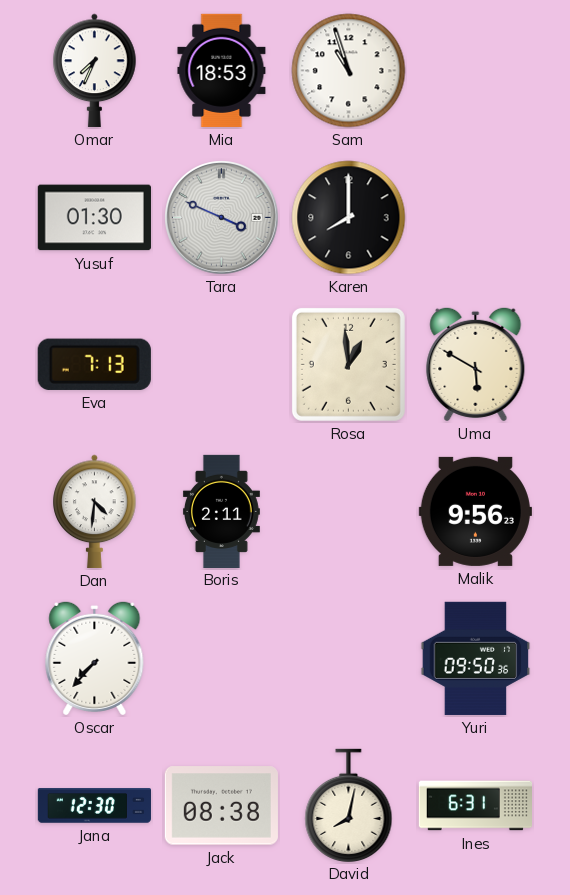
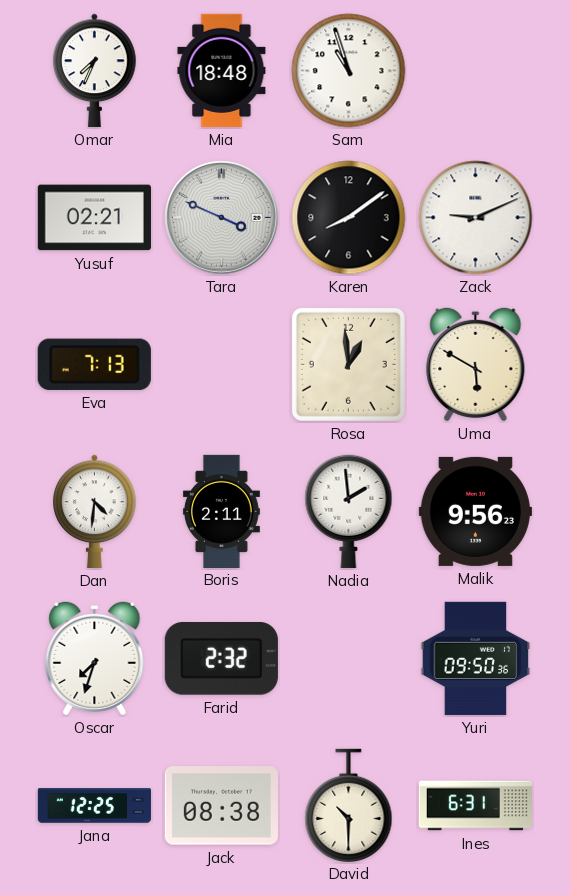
Mia: 18:53 -> 18:48
Yusuf: 01:30 -> 02:21
Karen: 8:00 -> 8:09
Zack: none -> 9:11
Nadia: none -> 1:59
Oscar: 7:37 -> 7:33
Farid: none -> 2:32
Jana: 12:30 -> 12:25
David: 8:02 -> 10:30
